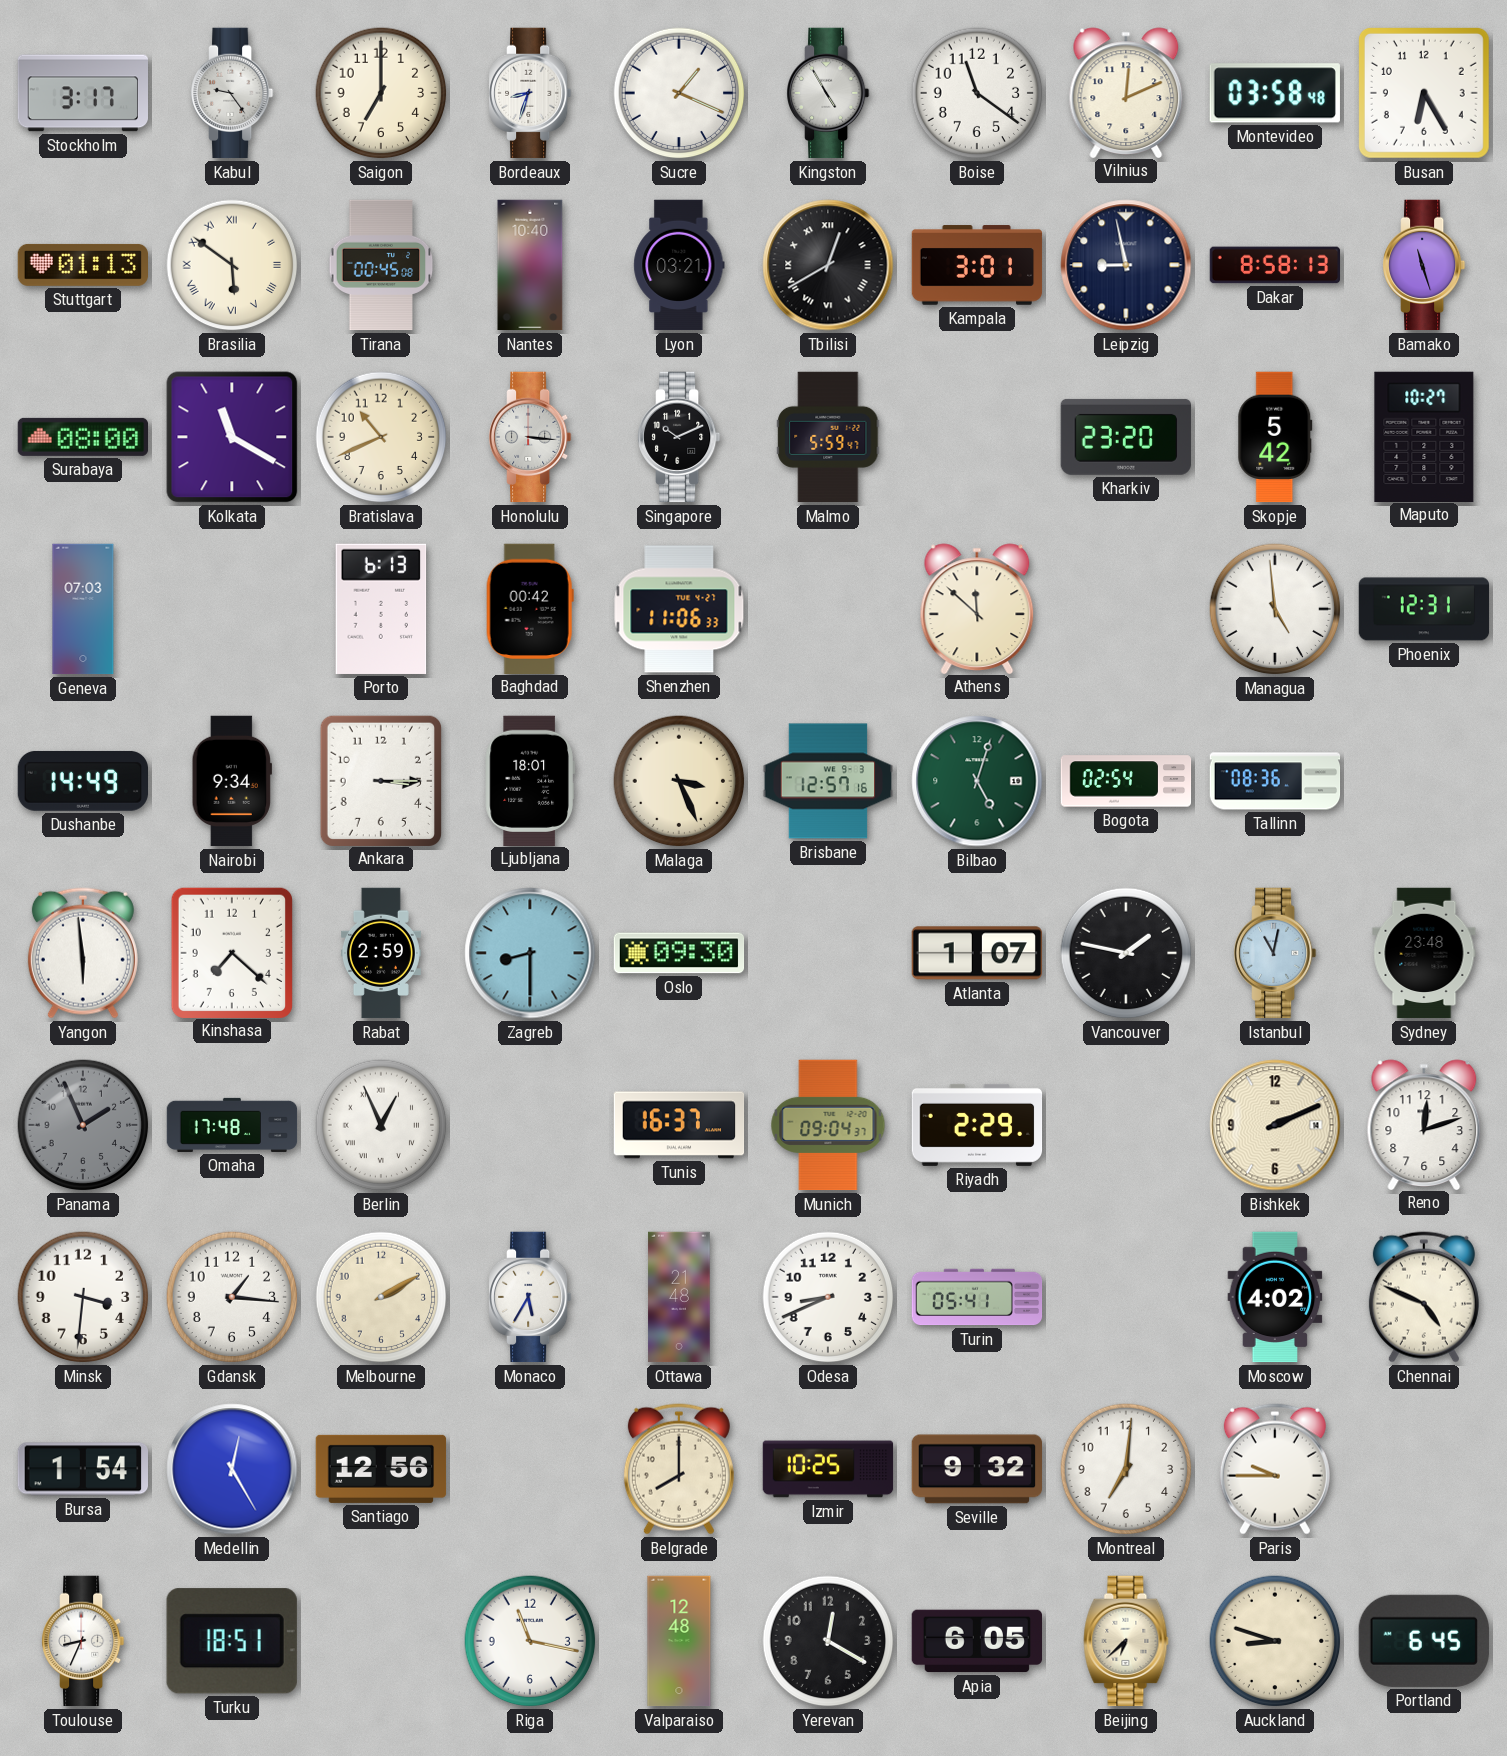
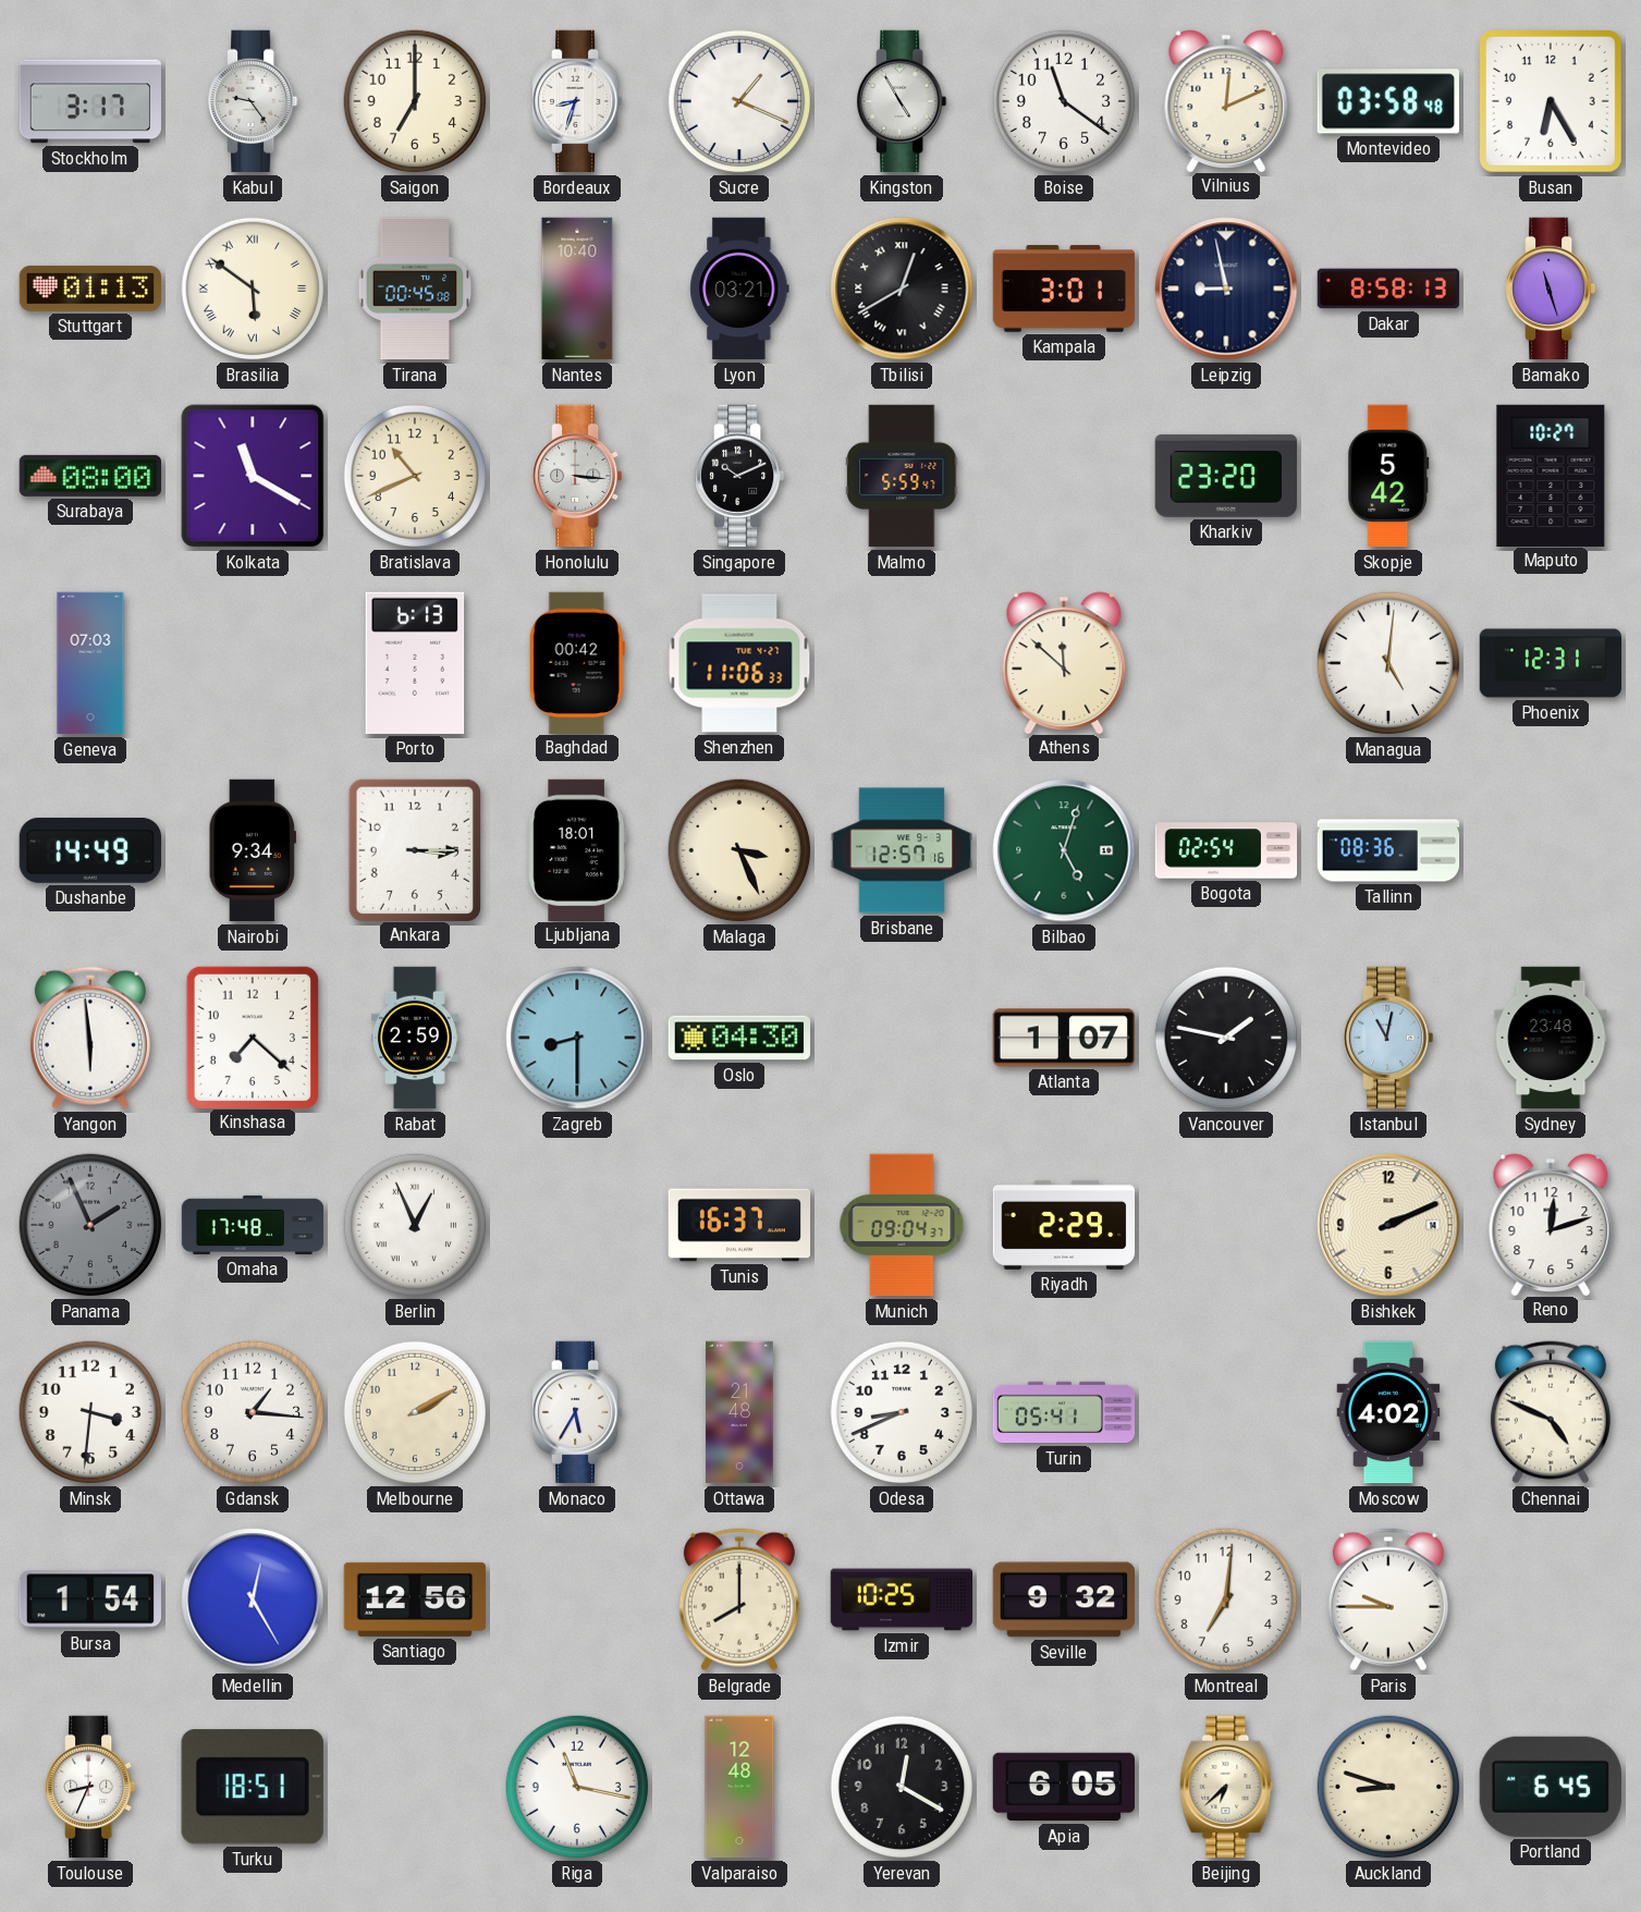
Managua: 4:59 -> 5:01
Oslo: 09:30 -> 04:30
